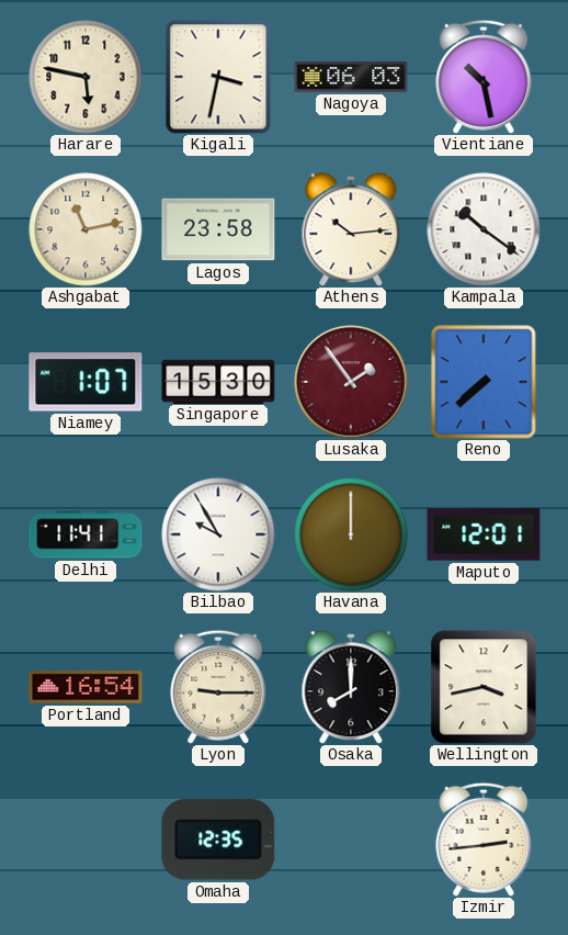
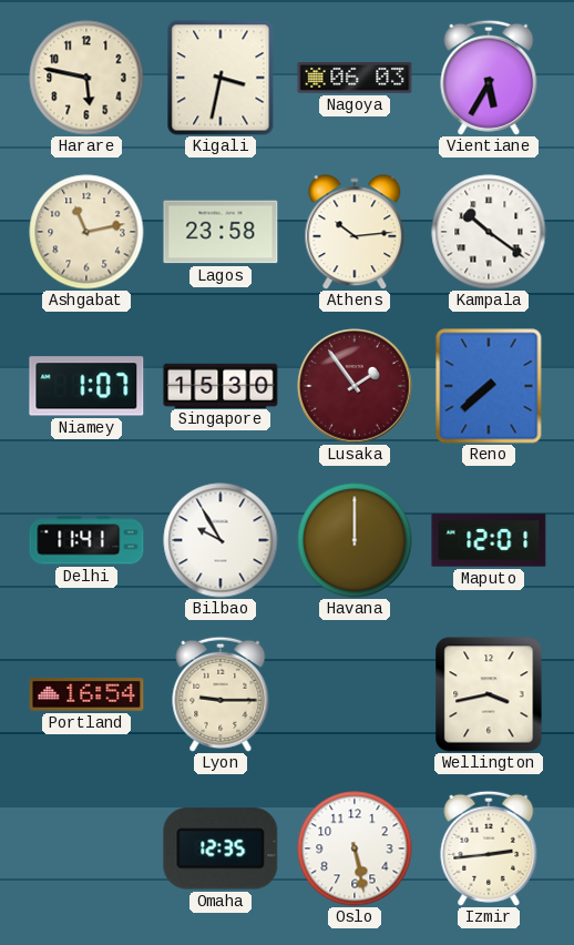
Vientiane: 10:28 -> 5:35
Osaka: 8:00 -> none
Oslo: none -> 5:28
